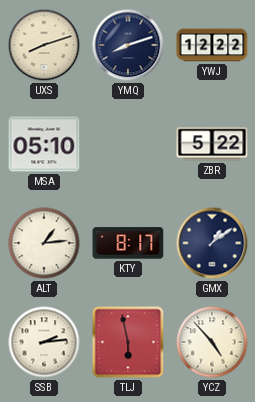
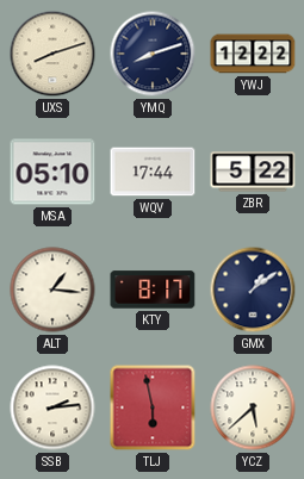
WQV: none -> 17:44
ALT: 1:14 -> 1:16
YCZ: 4:53 -> 5:38
